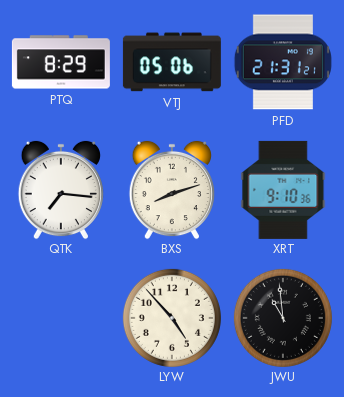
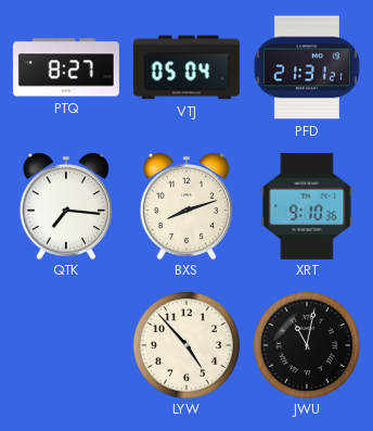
PTQ: 8:29 -> 8:27
VTJ: 05:06 -> 05:04
JWU: 10:59 -> 11:02
